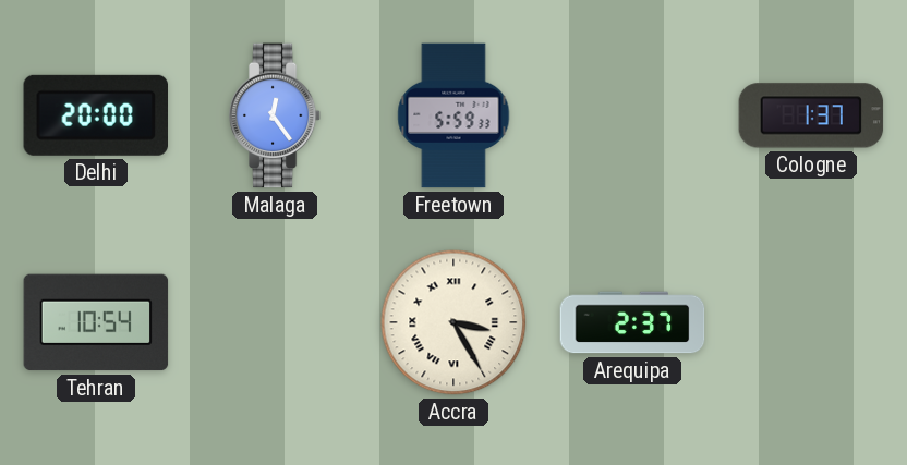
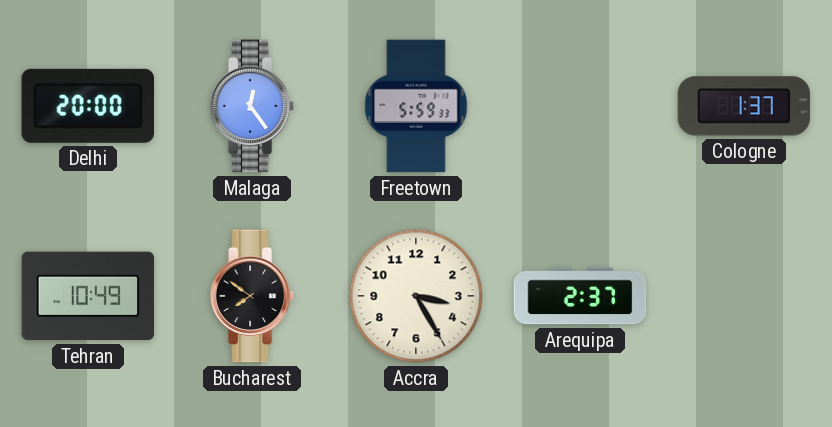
Tehran: 10:54 -> 10:49
Bucharest: none -> 7:51
Accra numerals: Roman -> Arabic
